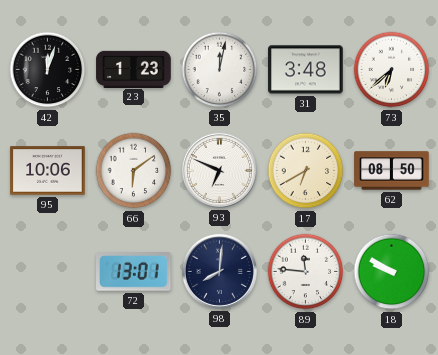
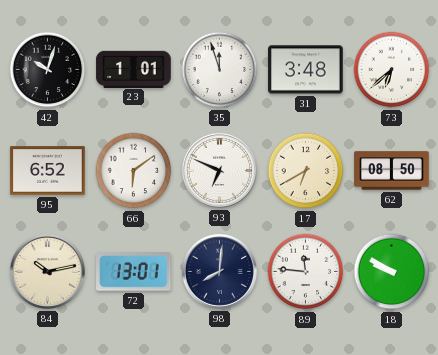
42: 12:03 -> 10:03
23: 1:23 -> 1:01
35: 12:02 -> 11:57
95: 10:06 -> 6:52
84: none -> 10:13
